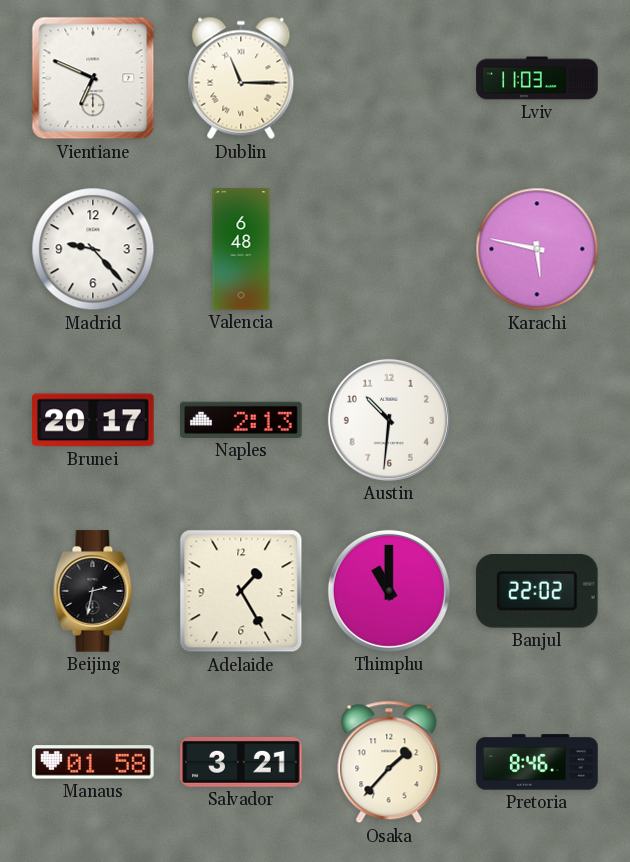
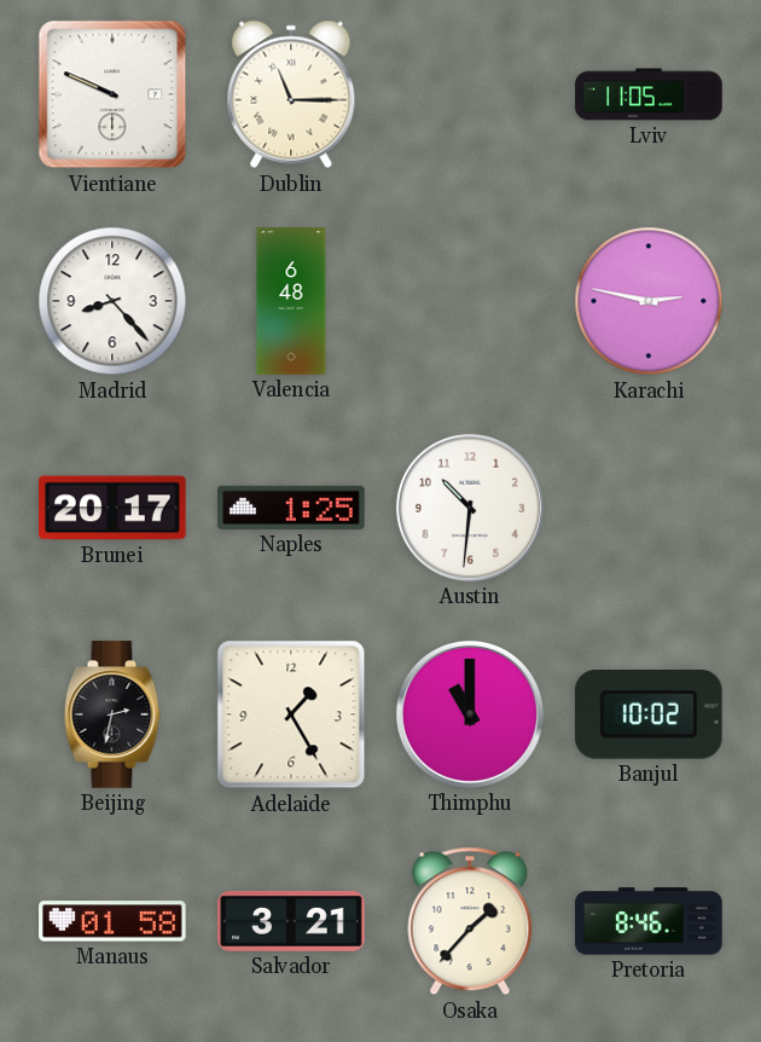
Vientiane: 6:49 -> 9:49
Lviv: 11:03 -> 11:05
Madrid: 9:23 -> 8:23
Karachi: 5:47 -> 2:47
Naples: 2:13 -> 1:25
Banjul: 22:02 -> 10:02
